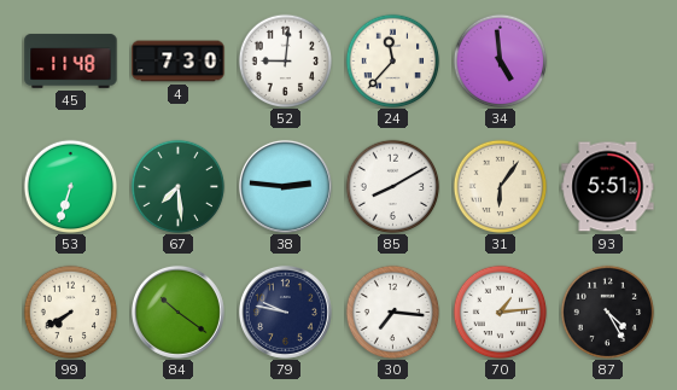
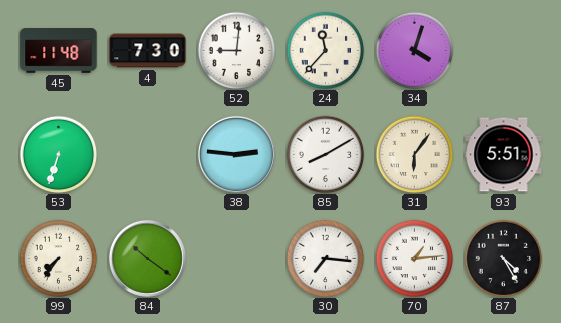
34: 4:59 -> 4:03
67: 7:29 -> none
99: 7:40 -> 7:36
79: 9:47 -> none
